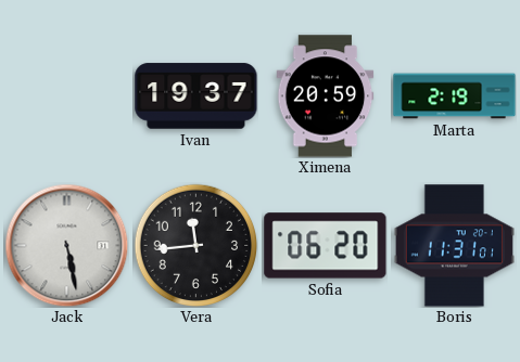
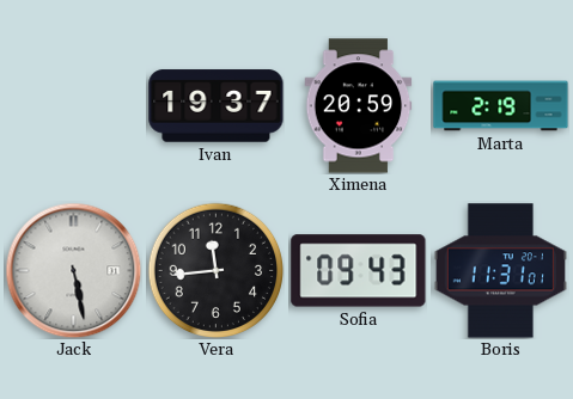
Sofia: 06:20 -> 09:43
